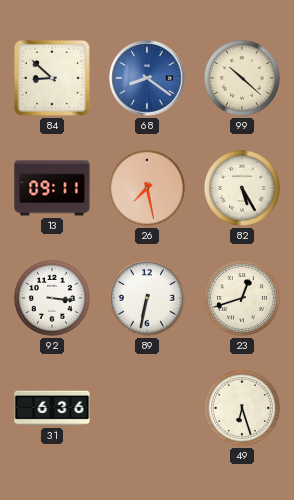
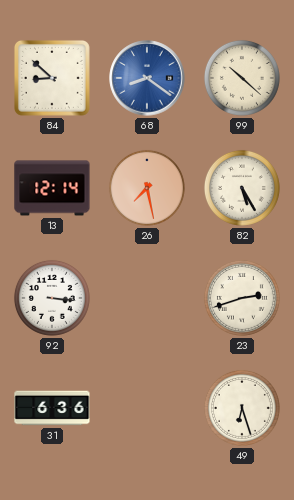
13: 09:11 -> 12:14
89: 6:32 -> none
23: 12:42 -> 2:42
